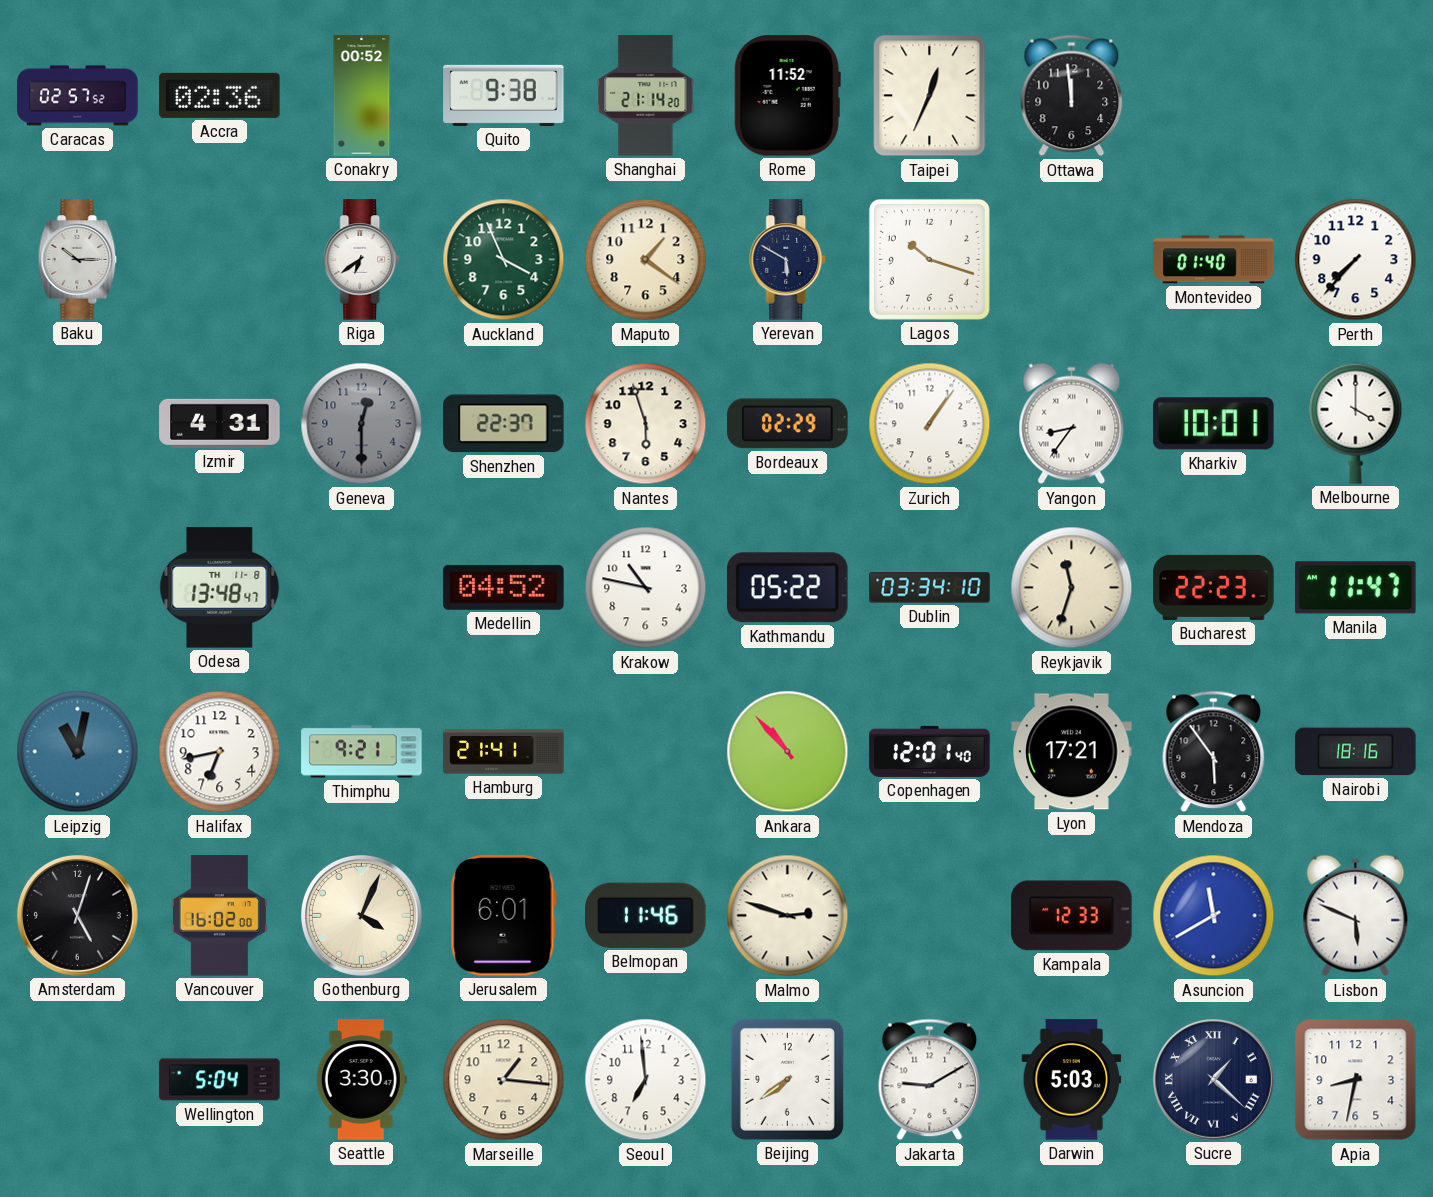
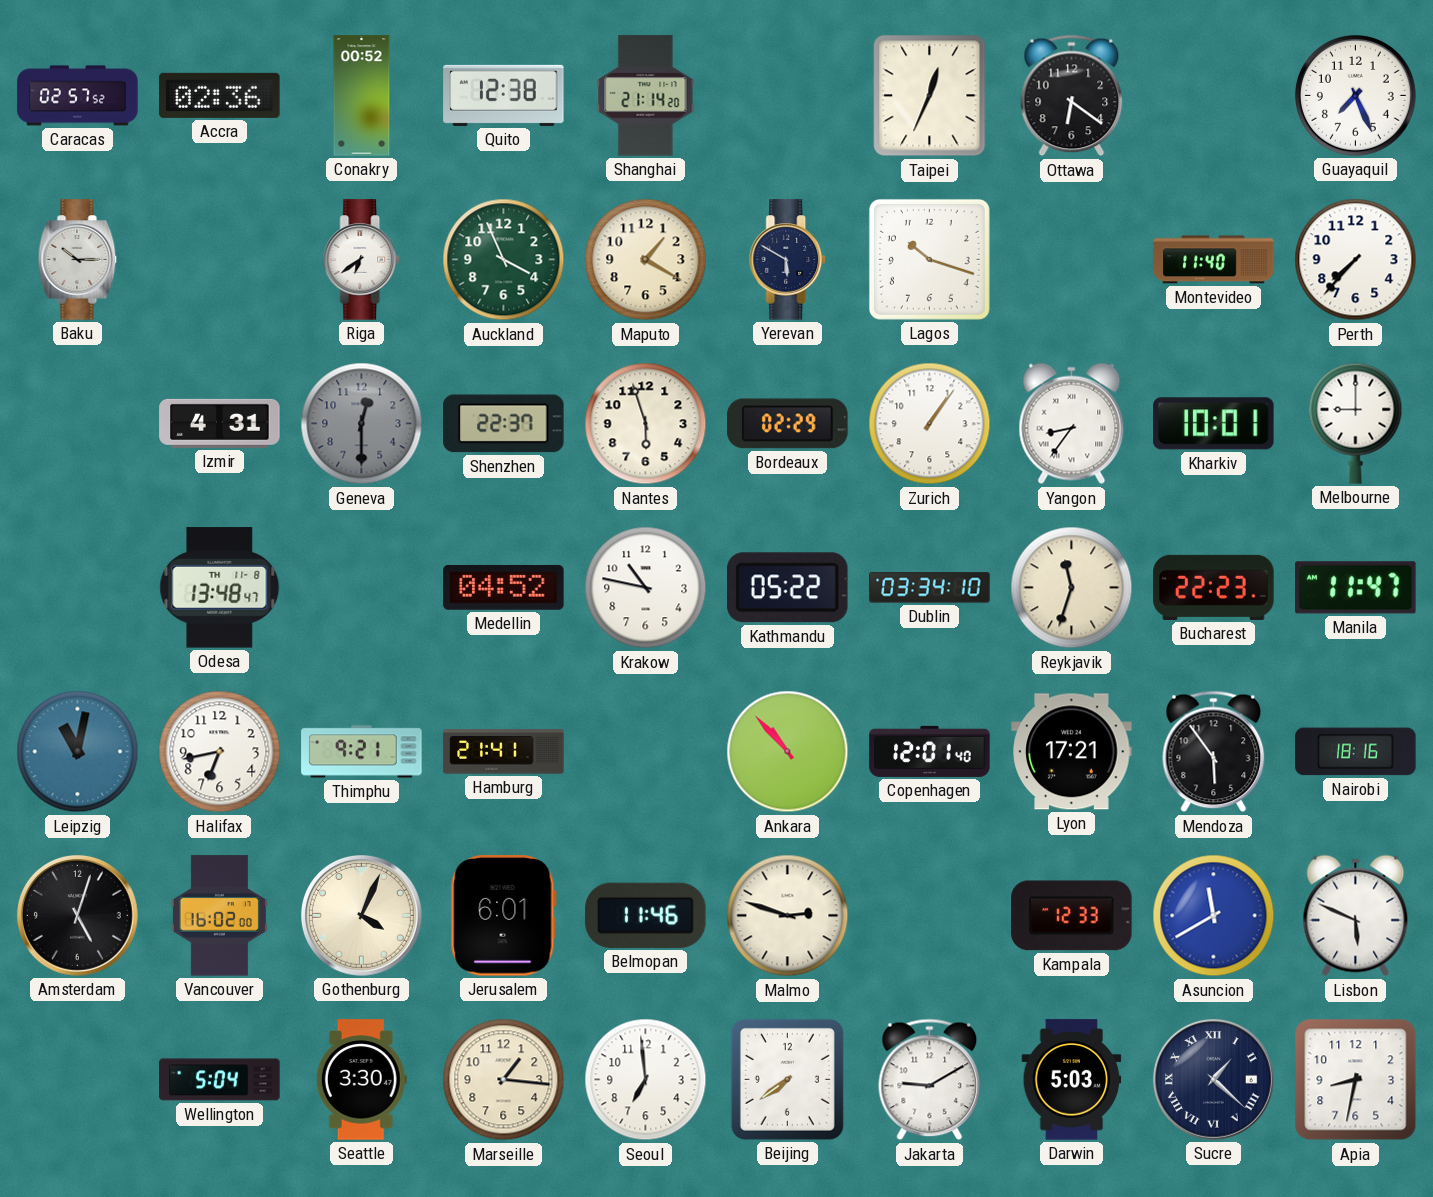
Quito: 9:38 -> 12:38
Rome: 11:52 -> none
Ottawa: 11:59 -> 6:21
Guayaquil: none -> 7:26
Maputo: 1:21 -> 1:20
Montevideo: 01:40 -> 11:40
Melbourne: 4:00 -> 9:00
